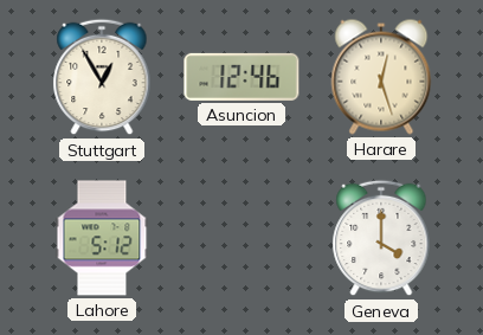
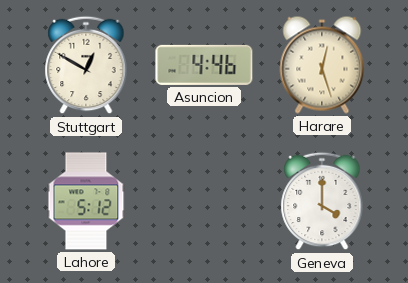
Stuttgart: 12:55 -> 12:50
Asuncion: 12:46 -> 4:46
